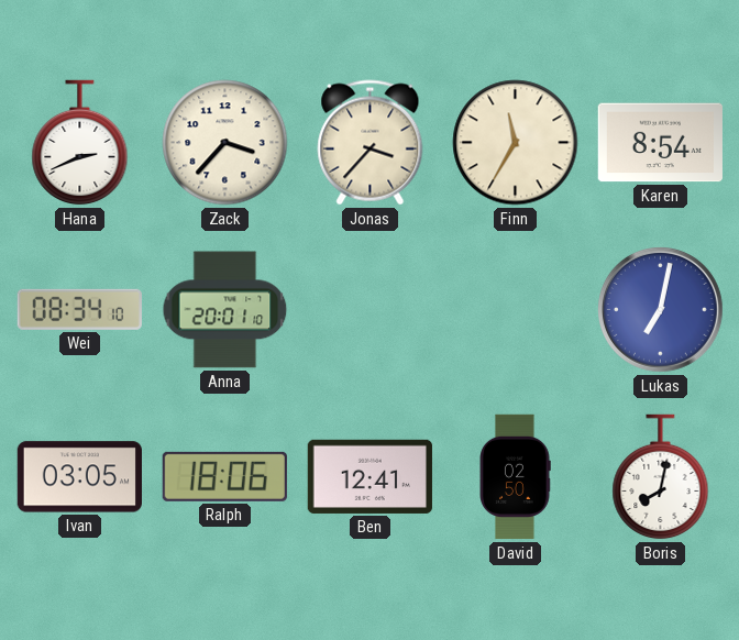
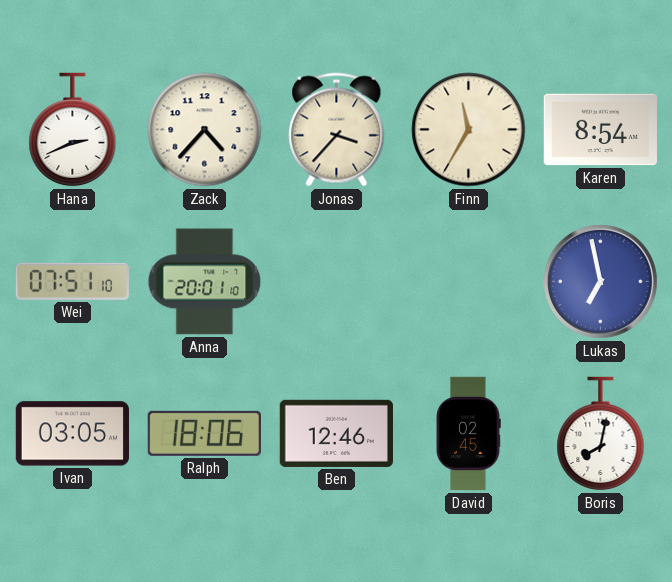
Zack: 3:37 -> 4:37
Wei: 08:34 -> 07:51
Lukas: 7:02 -> 6:58
Ben: 12:41 -> 12:46
David: 02:50 -> 02:45
